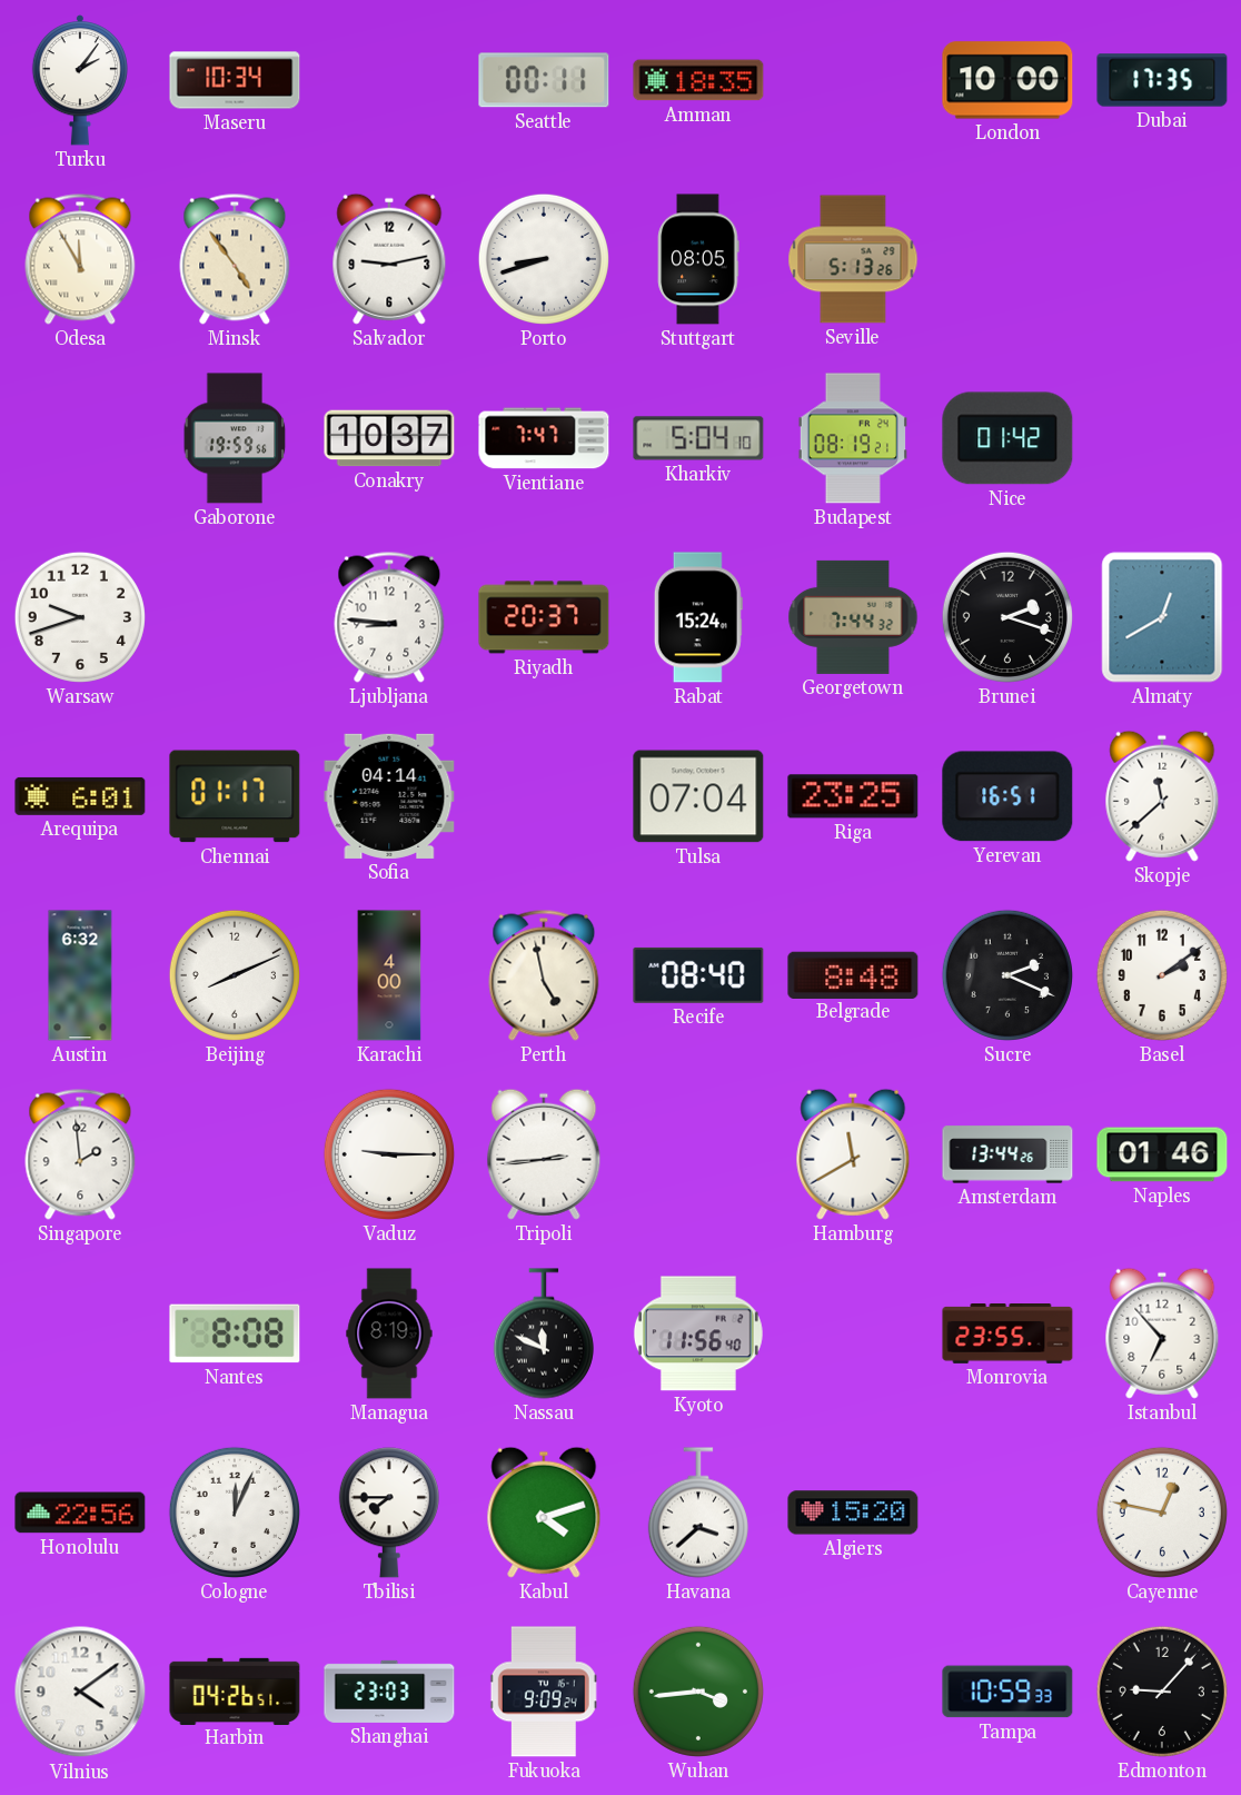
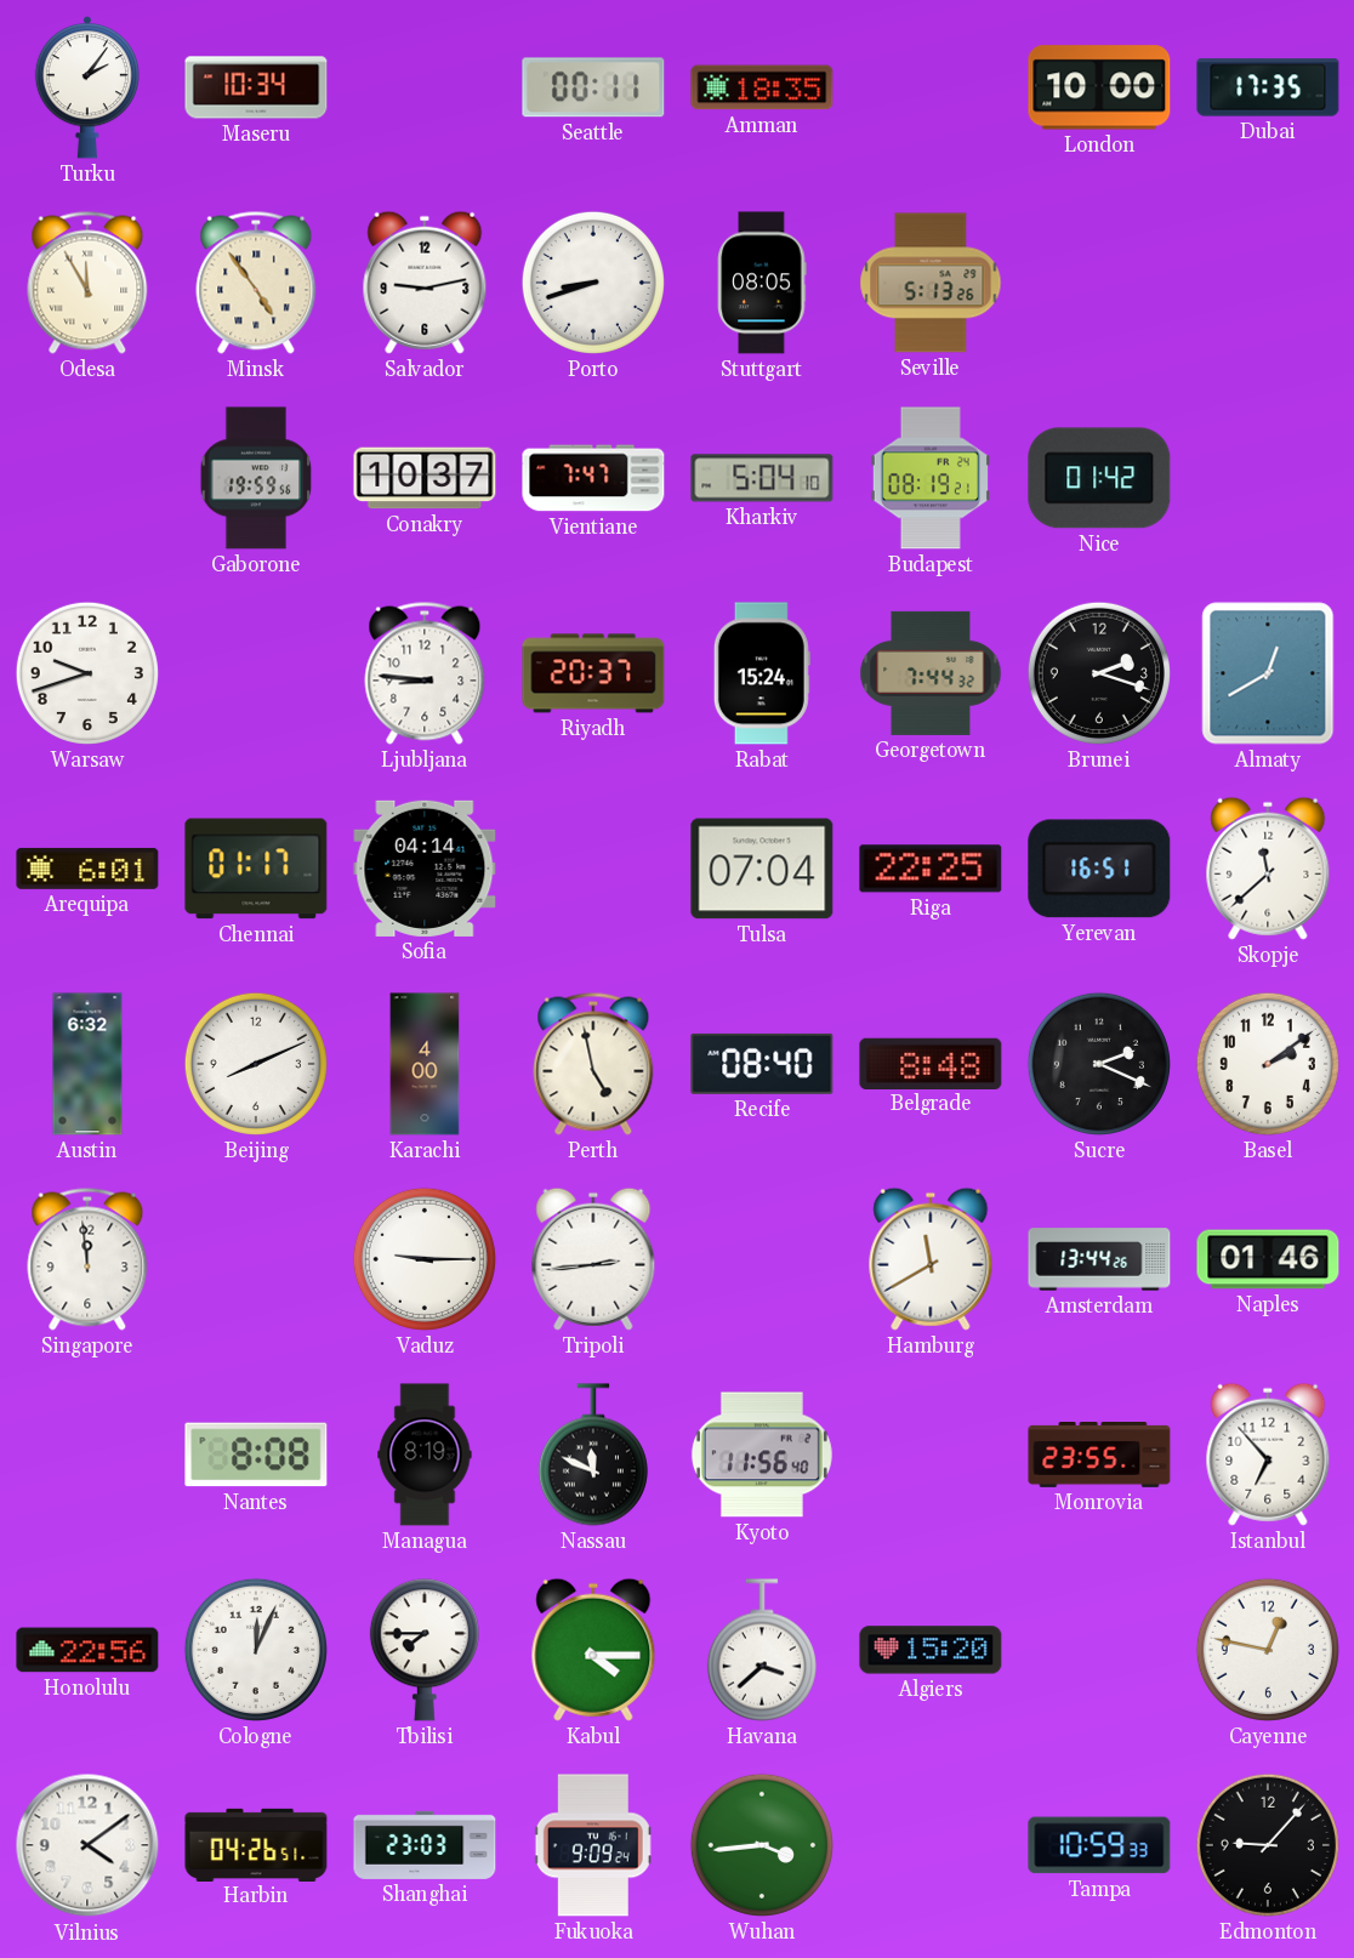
Riga: 23:25 -> 22:25
Singapore: 1:59 -> 11:59
Kabul: 4:12 -> 4:15
